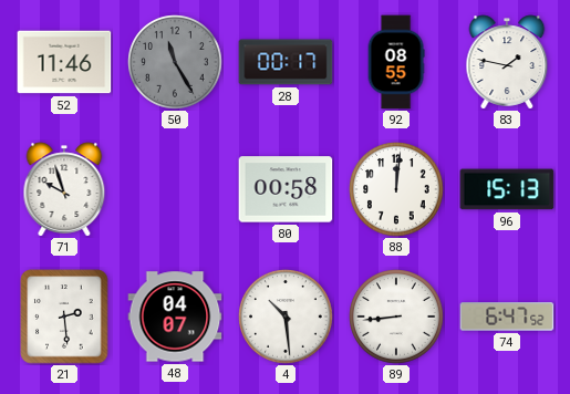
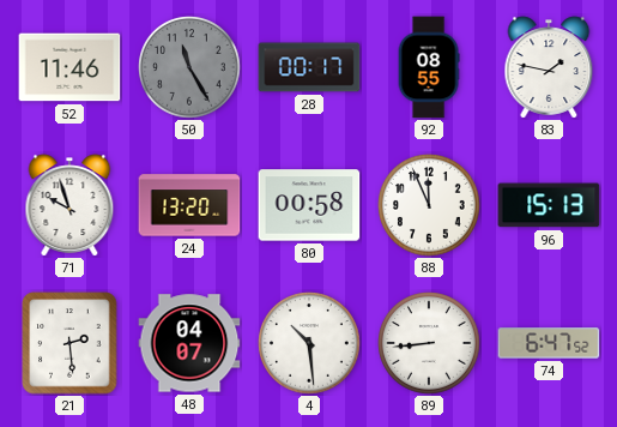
24: none -> 13:20
88: 12:01 -> 11:56
